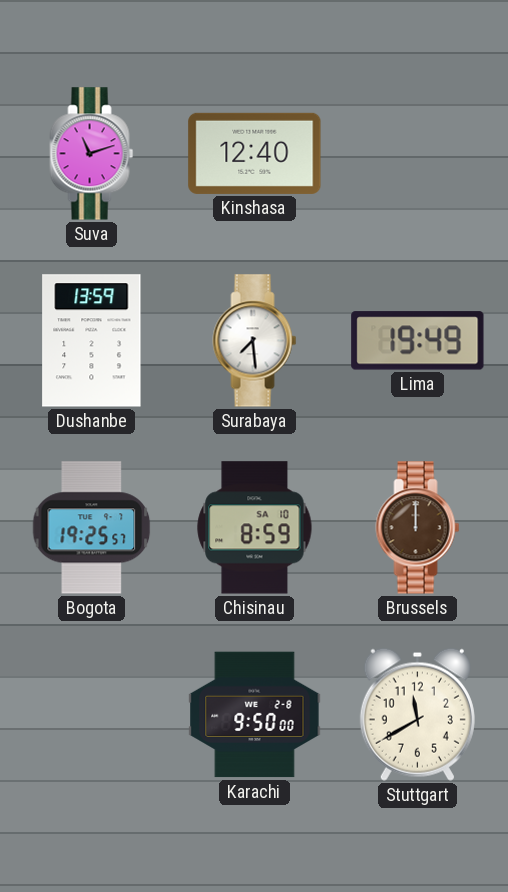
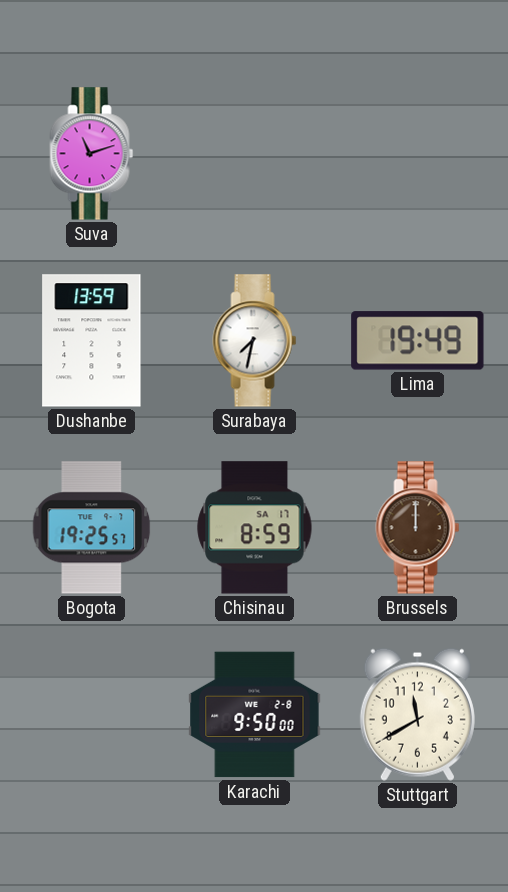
Kinshasa: 12:40 -> none
Surabaya: 7:29 -> 7:32
Chisinau date: SA 10 -> SA 17
